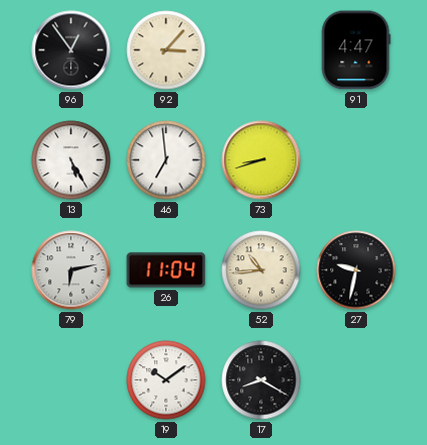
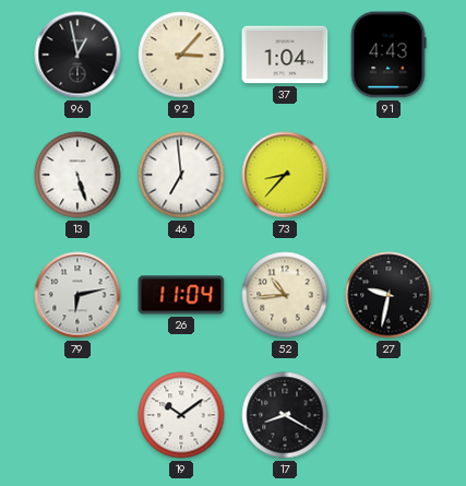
96: 12:54 -> 12:58
37: none -> 1:04
91: 4:47 -> 4:43
13: 5:25 -> 5:27
73: 8:42 -> 8:37
